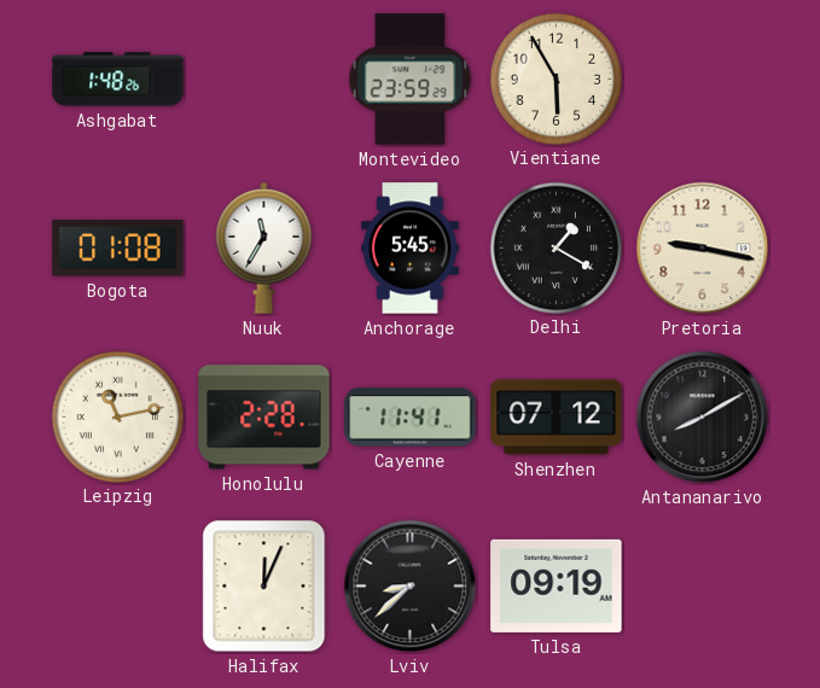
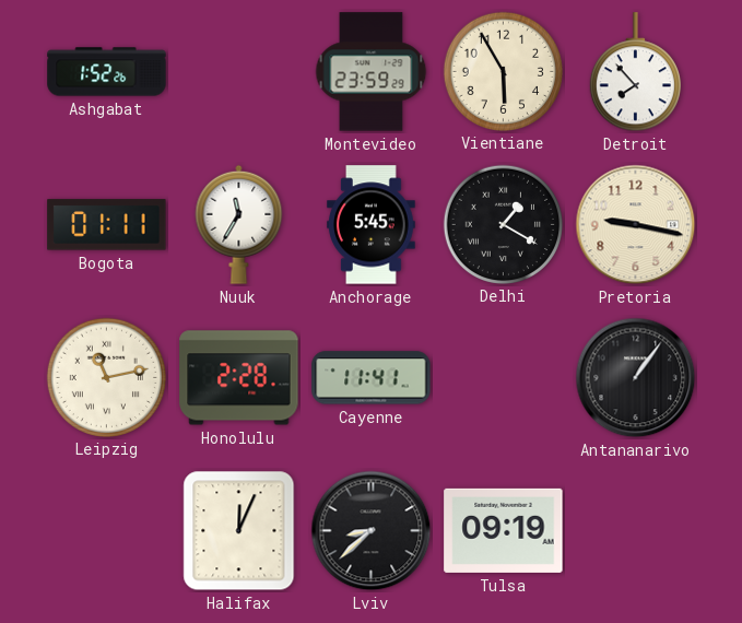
Ashgabat: 1:48 -> 1:52
Detroit: none -> 7:53
Bogota: 01:08 -> 01:11
Shenzhen: 07:12 -> none
Antananarivo: 8:10 -> 1:06
